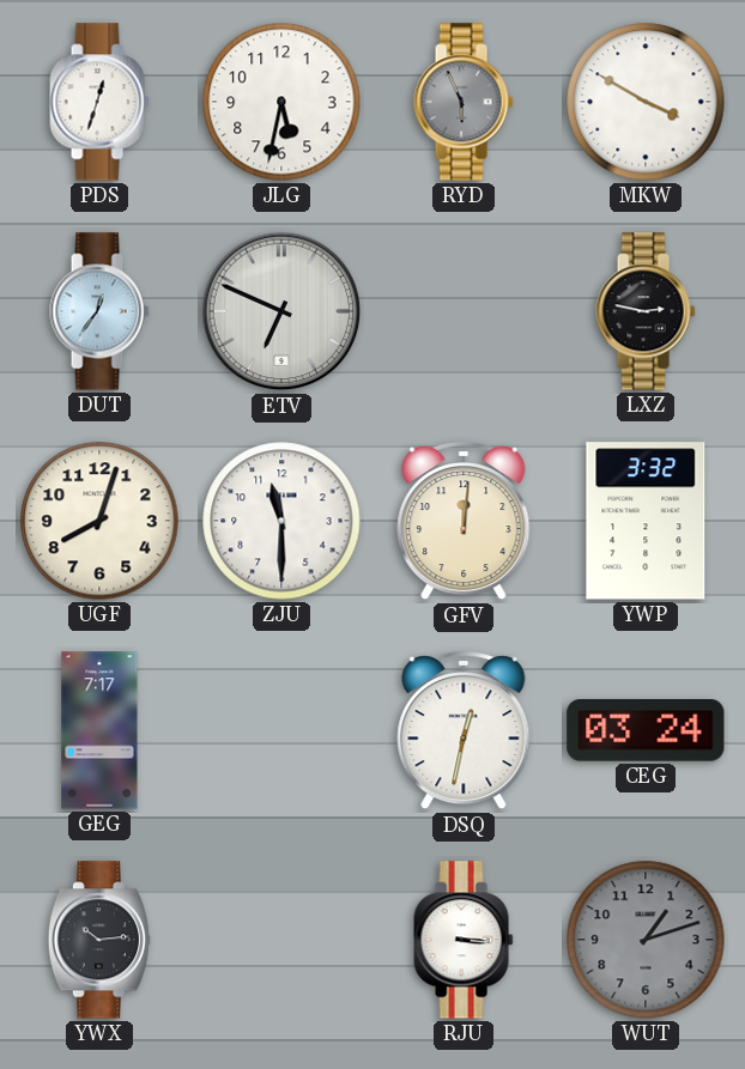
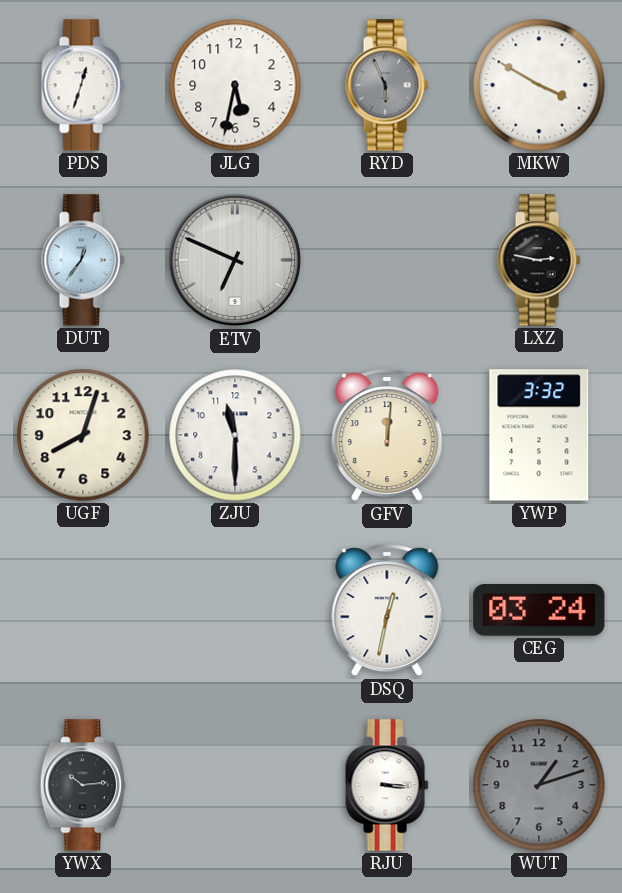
GEG: 7:17 -> none
